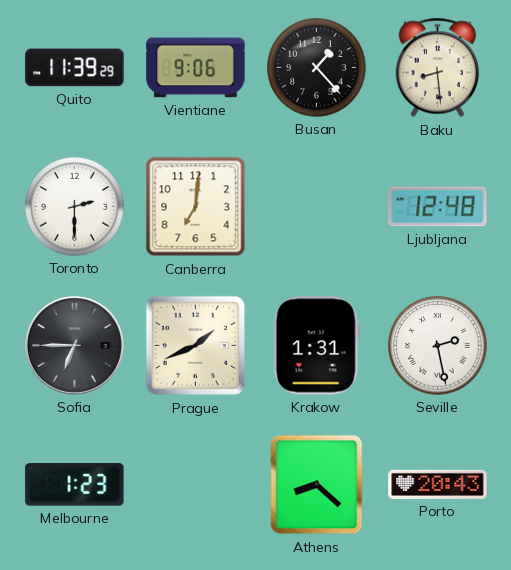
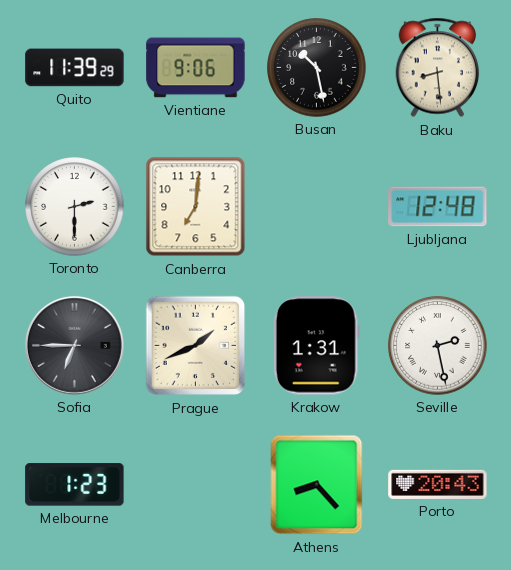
Busan: 1:23 -> 10:28
Athens: 8:22 -> 8:23
